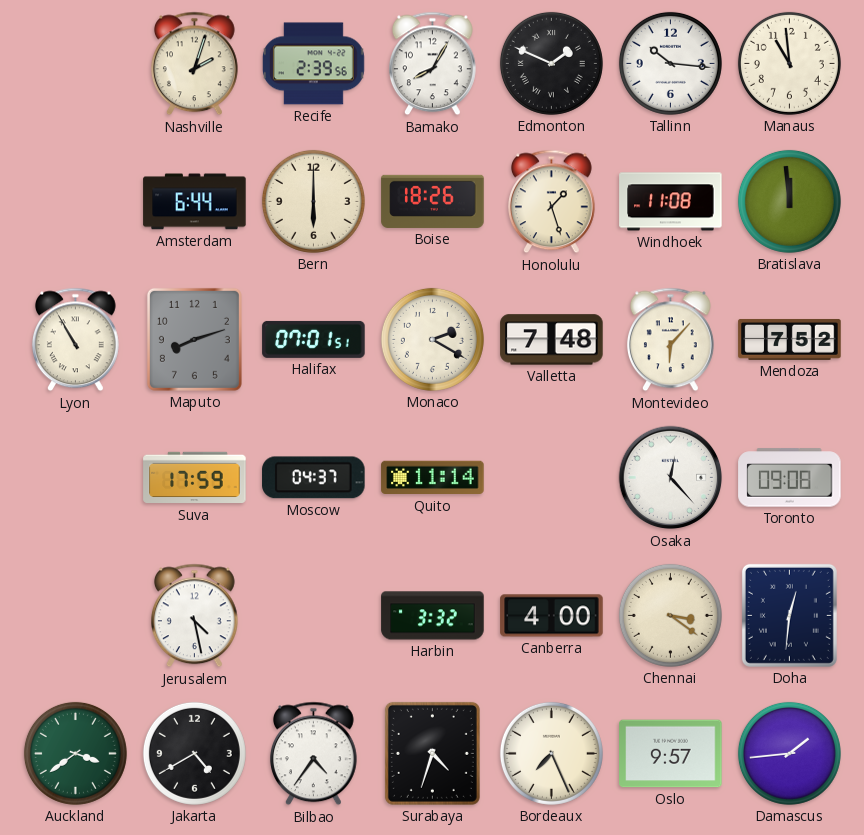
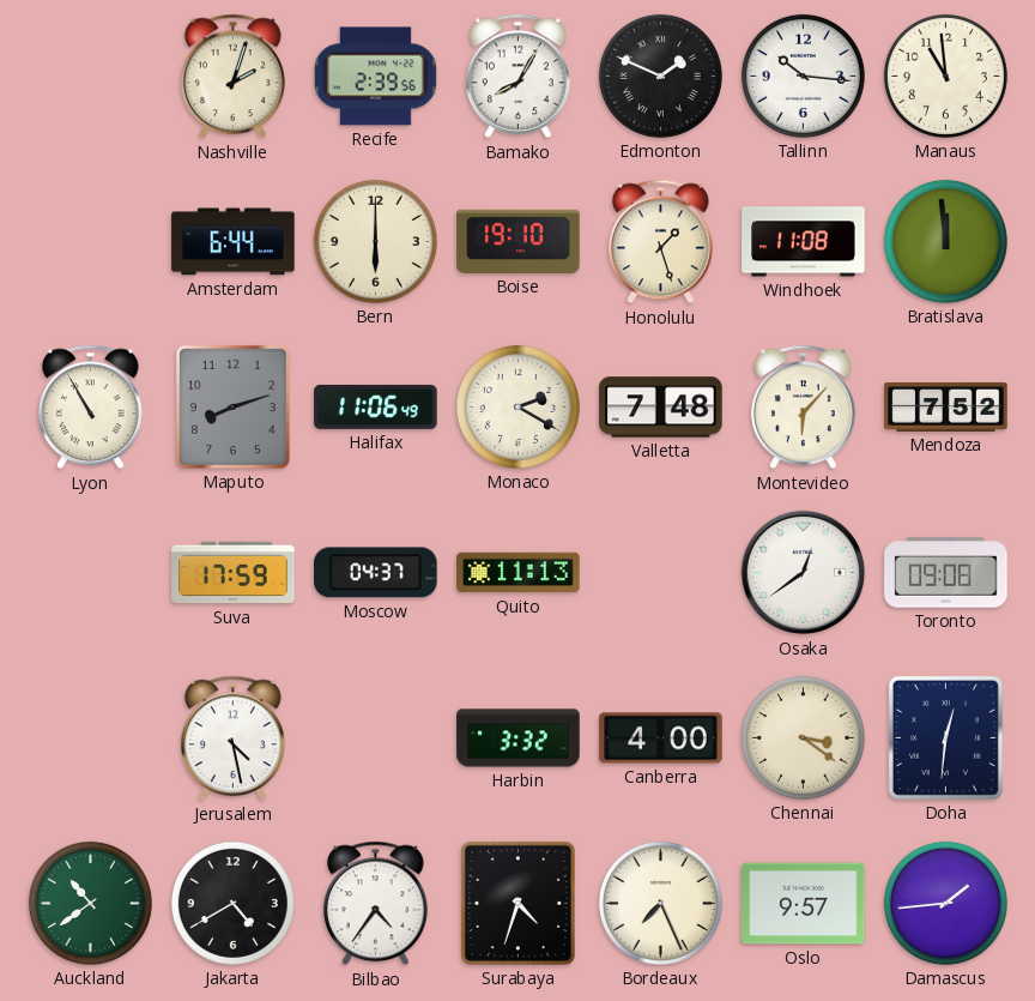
Boise: 18:26 -> 19:10
Halifax: 07:01 -> 11:06
Quito: 11:14 -> 11:13
Osaka: 12:23 -> 12:39
Auckland: 3:39 -> 10:39
